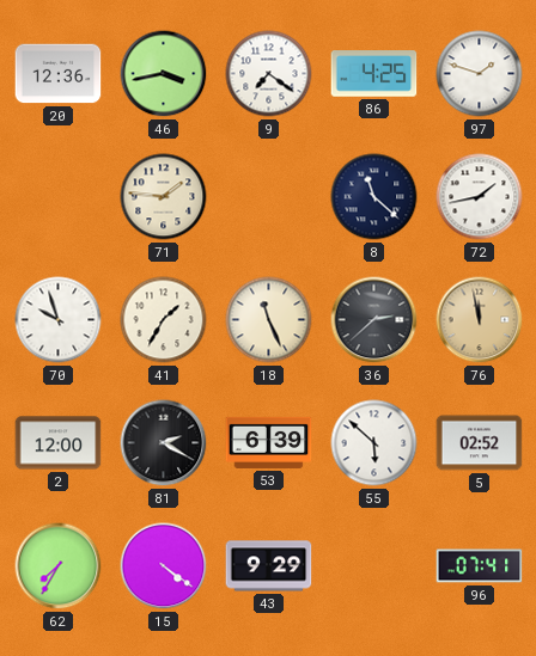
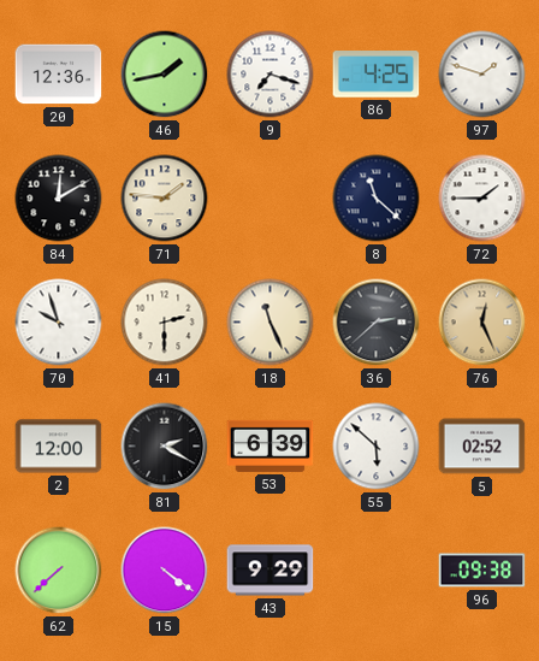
46: 3:43 -> 1:43
9: 7:21 -> 7:18
84: none -> 12:10
72: 1:43 -> 1:45
41: 1:35 -> 2:30
76: 11:58 -> 12:26
62: 7:35 -> 7:38
96: 07:41 -> 09:38
